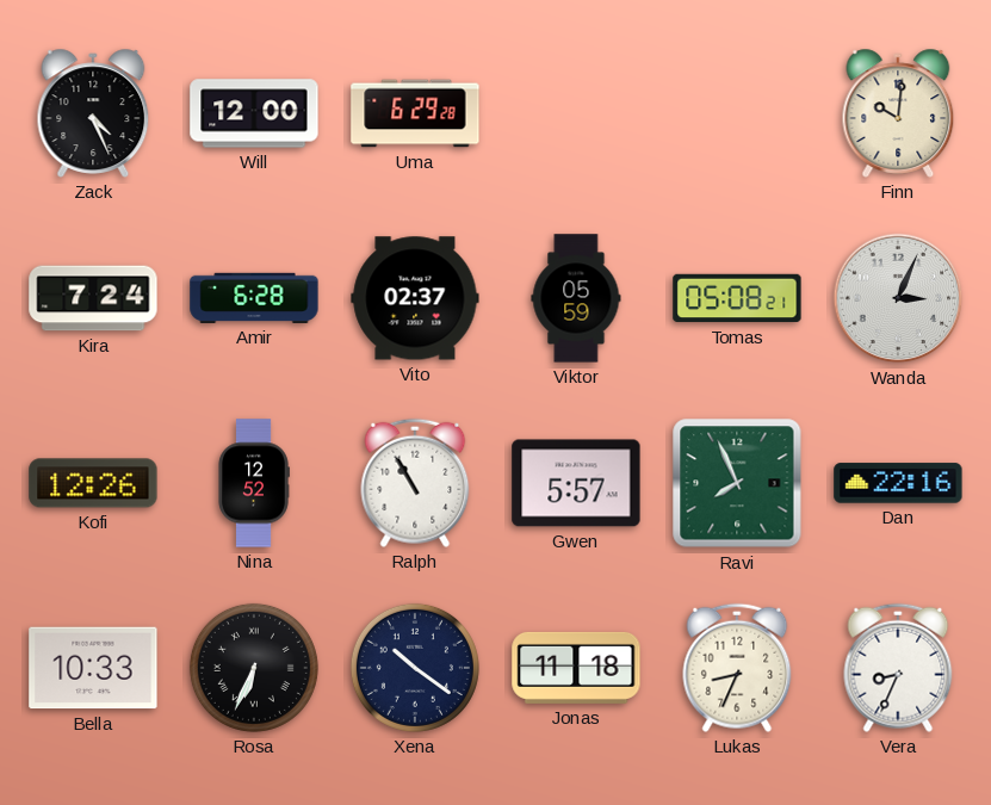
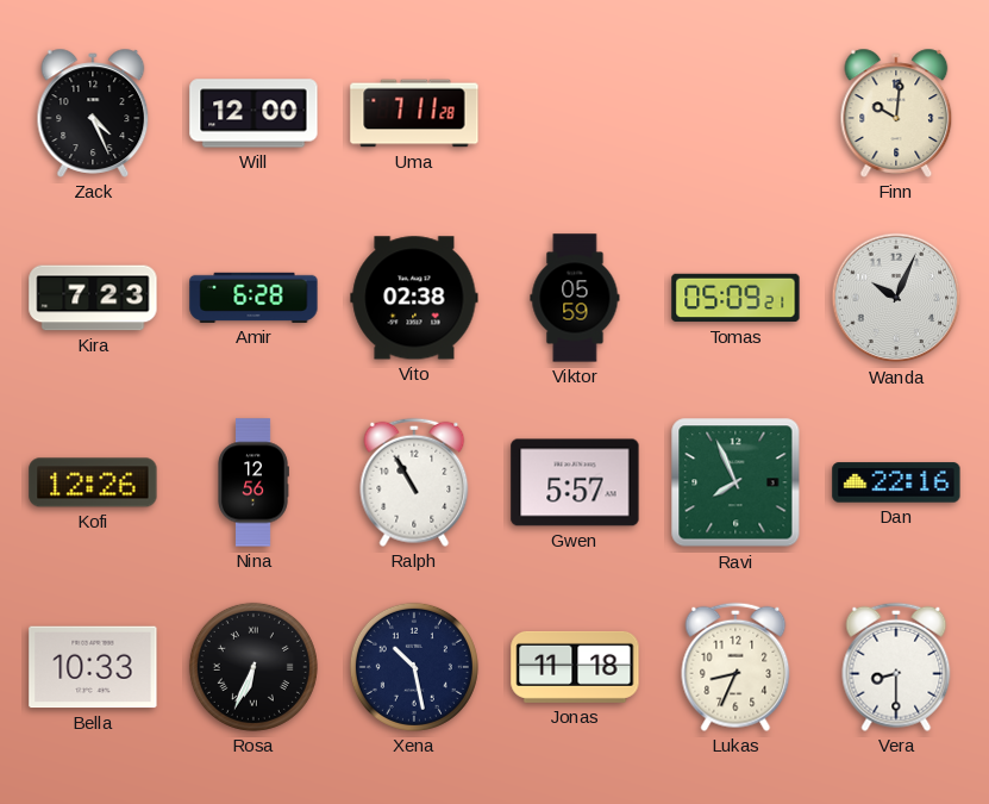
Uma: 6:29 -> 7:11
Kira: 7:24 -> 7:23
Vito: 02:37 -> 02:38
Tomas: 05:08 -> 05:09
Wanda: 3:04 -> 10:04
Nina: 12:52 -> 12:56
Xena: 10:21 -> 10:28
Vera: 8:34 -> 8:30
